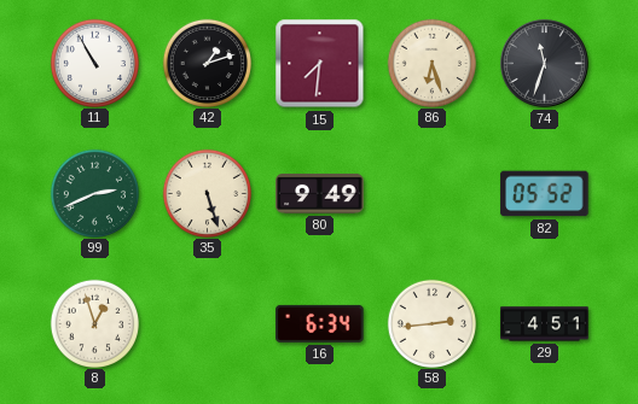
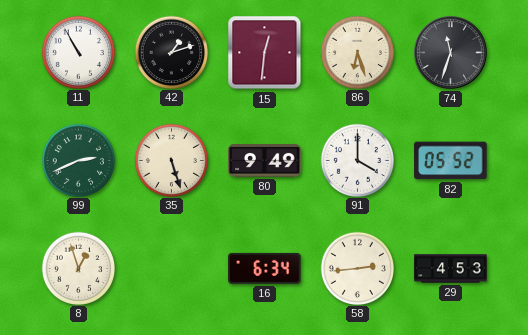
15: 7:31 -> 12:31
91: none -> 4:00
29: 4:51 -> 4:53
